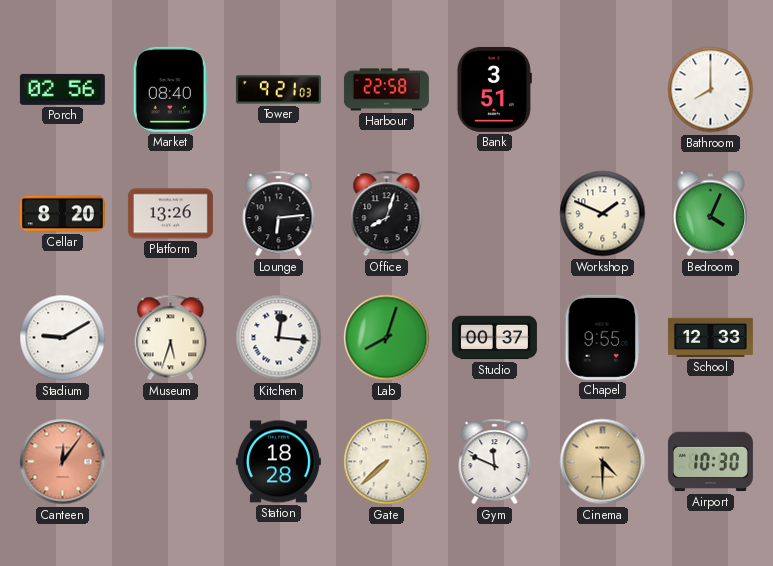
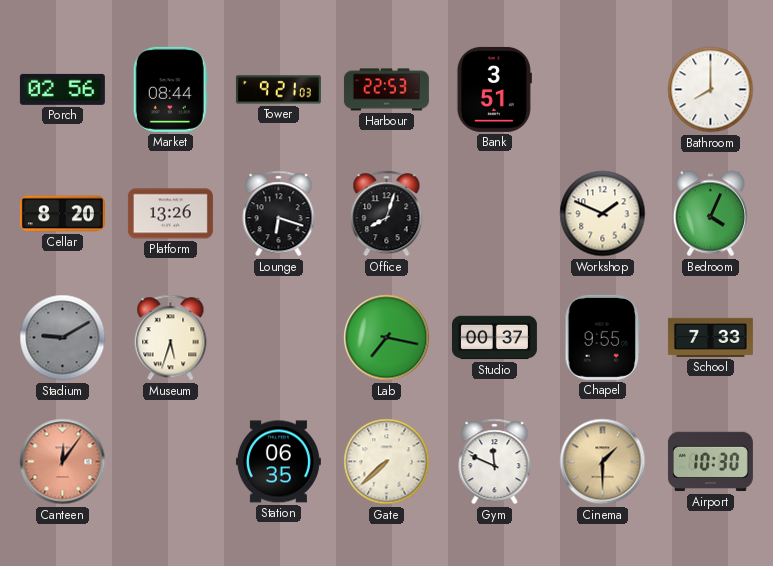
Market: 08:40 -> 08:44
Harbour: 22:58 -> 22:53
Lounge: 6:14 -> 6:18
Stadium dial: white -> grey
Kitchen: 12:16 -> none
Lab: 8:03 -> 7:17
School: 12:33 -> 7:33
Station: 18:28 -> 06:35
Cinema: 4:30 -> 1:30
